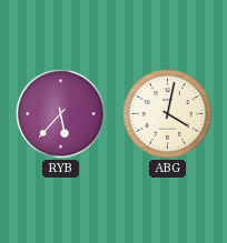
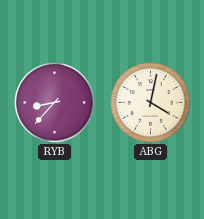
RYB: 5:37 -> 8:37
